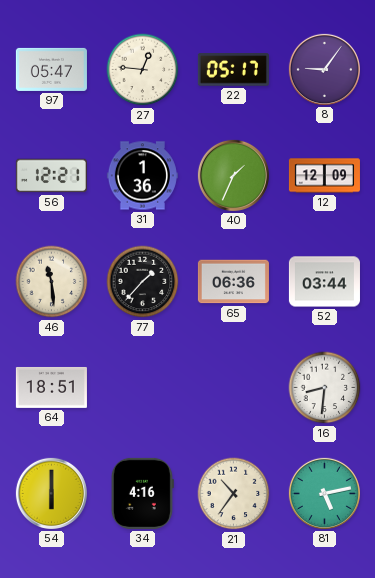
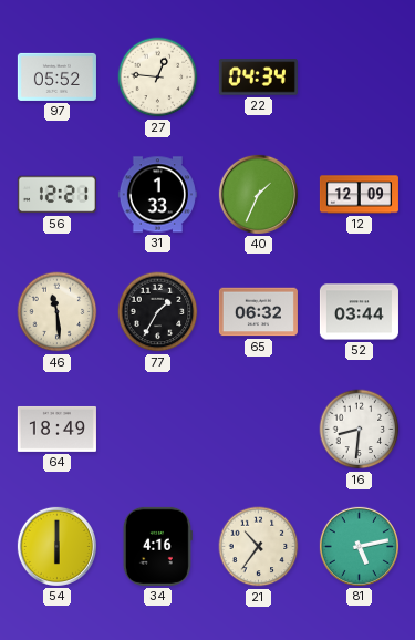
97: 05:47 -> 05:52
22: 05:17 -> 04:34
8: 9:06 -> none
31: 1:36 -> 1:33
77: 1:37 -> 1:35
65: 06:36 -> 06:32
64: 18:51 -> 18:49
